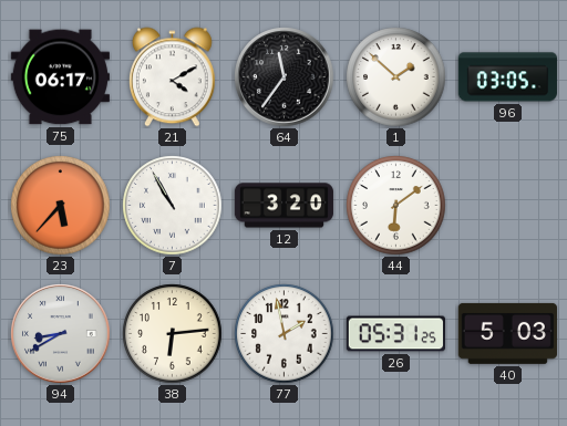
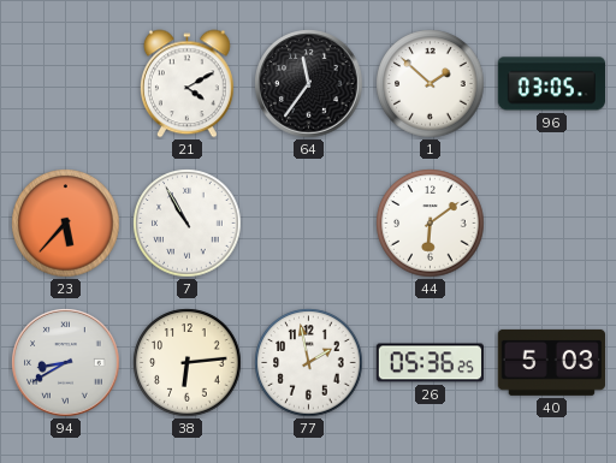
75: 06:17 -> none
12: 3:20 -> none
26: 05:31 -> 05:36
